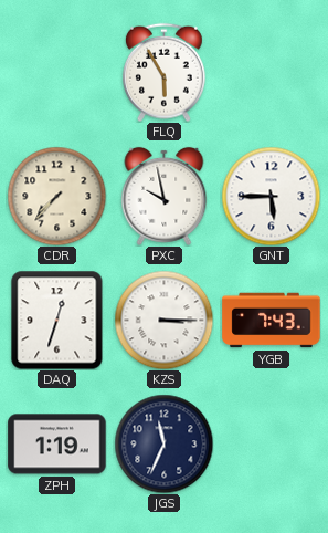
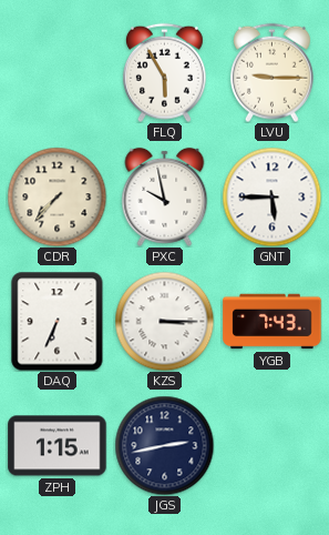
LVU: none -> 9:15
DAQ: 12:33 -> 6:34
ZPH: 1:19 -> 1:15
JGS: 11:34 -> 2:43
